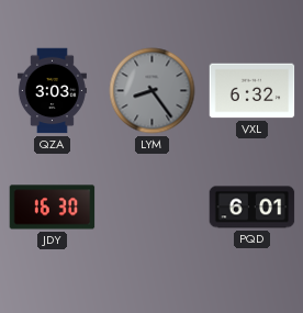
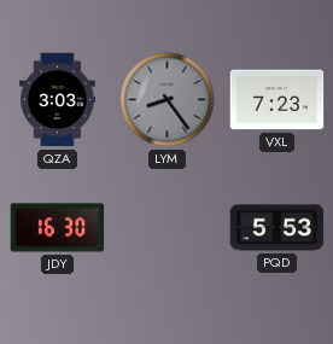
VXL: 6:32 -> 7:23
PQD: 6:01 -> 5:53
